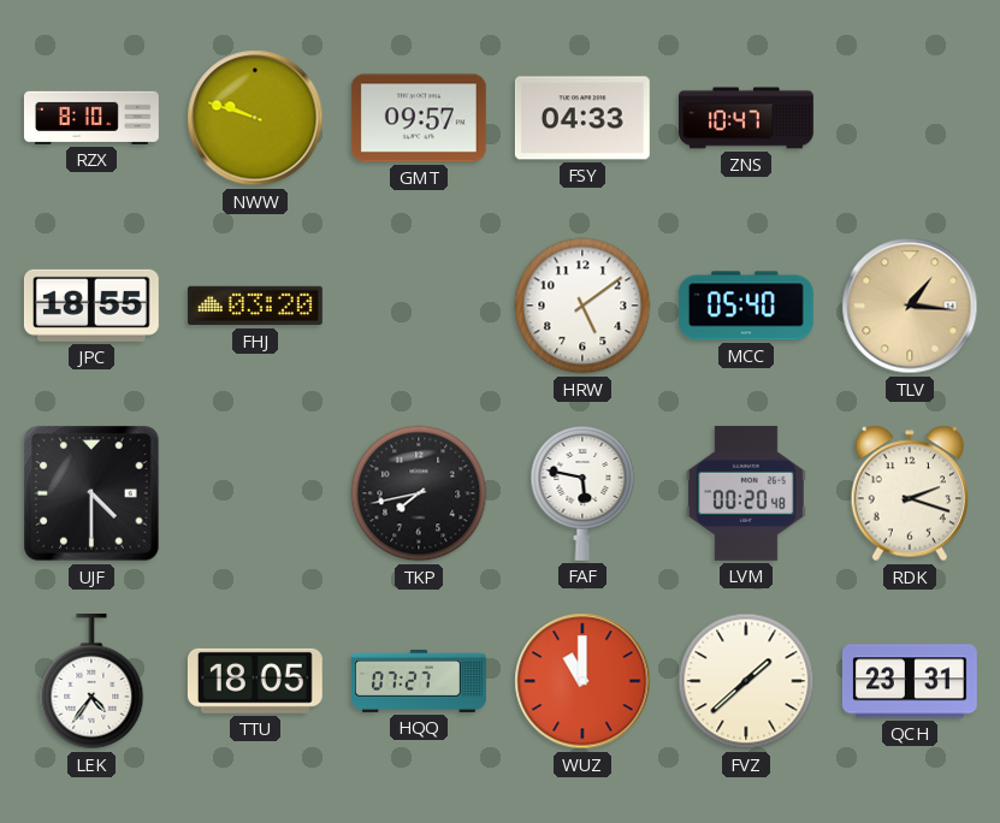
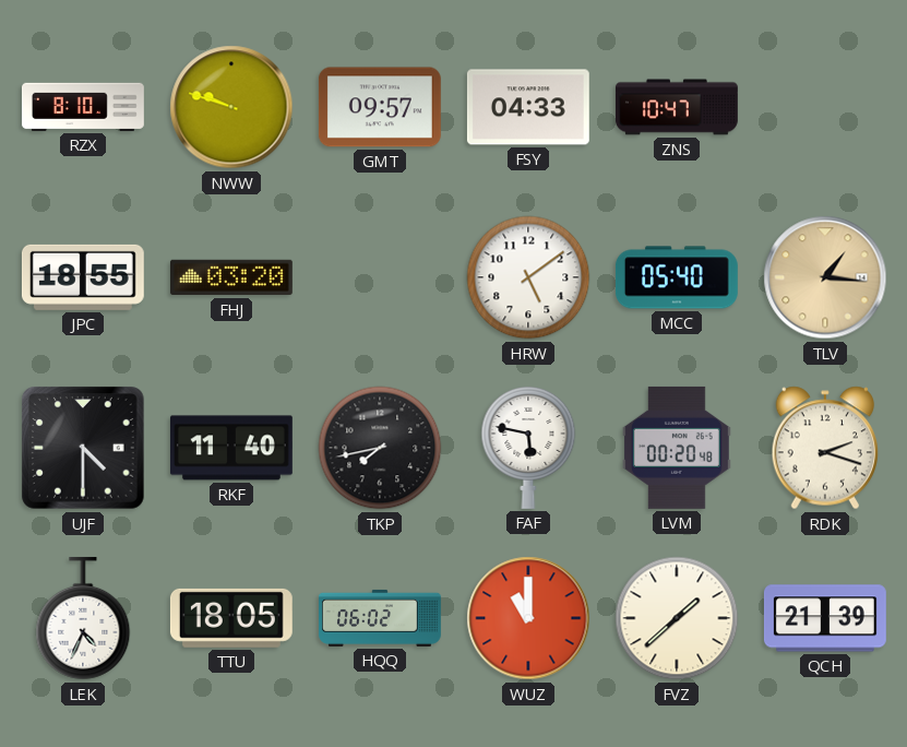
RKF: none -> 11:40
LEK: 4:36 -> 4:34
HQQ: 07:27 -> 06:02
QCH: 23:31 -> 21:39
